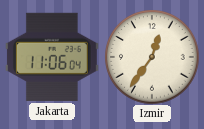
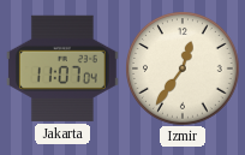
Jakarta: 11:06 -> 11:07
